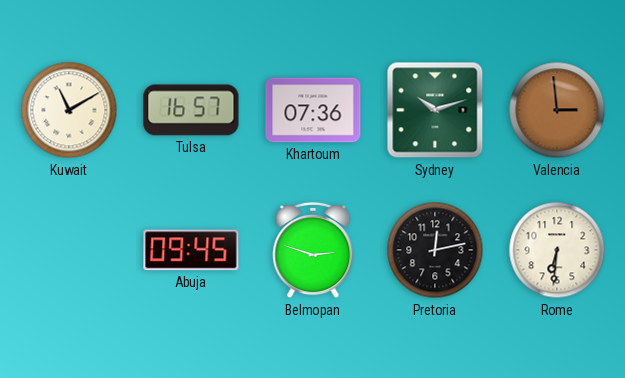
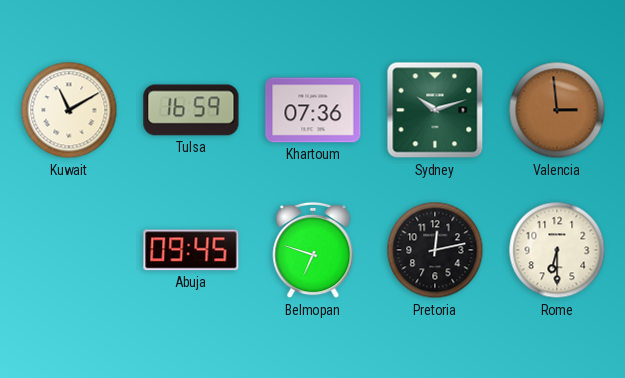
Tulsa: 16:57 -> 16:59
Belmopan: 2:48 -> 6:48
Rome: 6:31 -> 6:30
